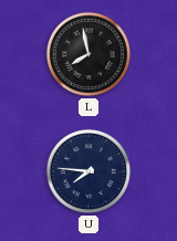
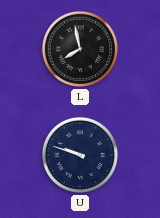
U: 7:46 -> 9:48
